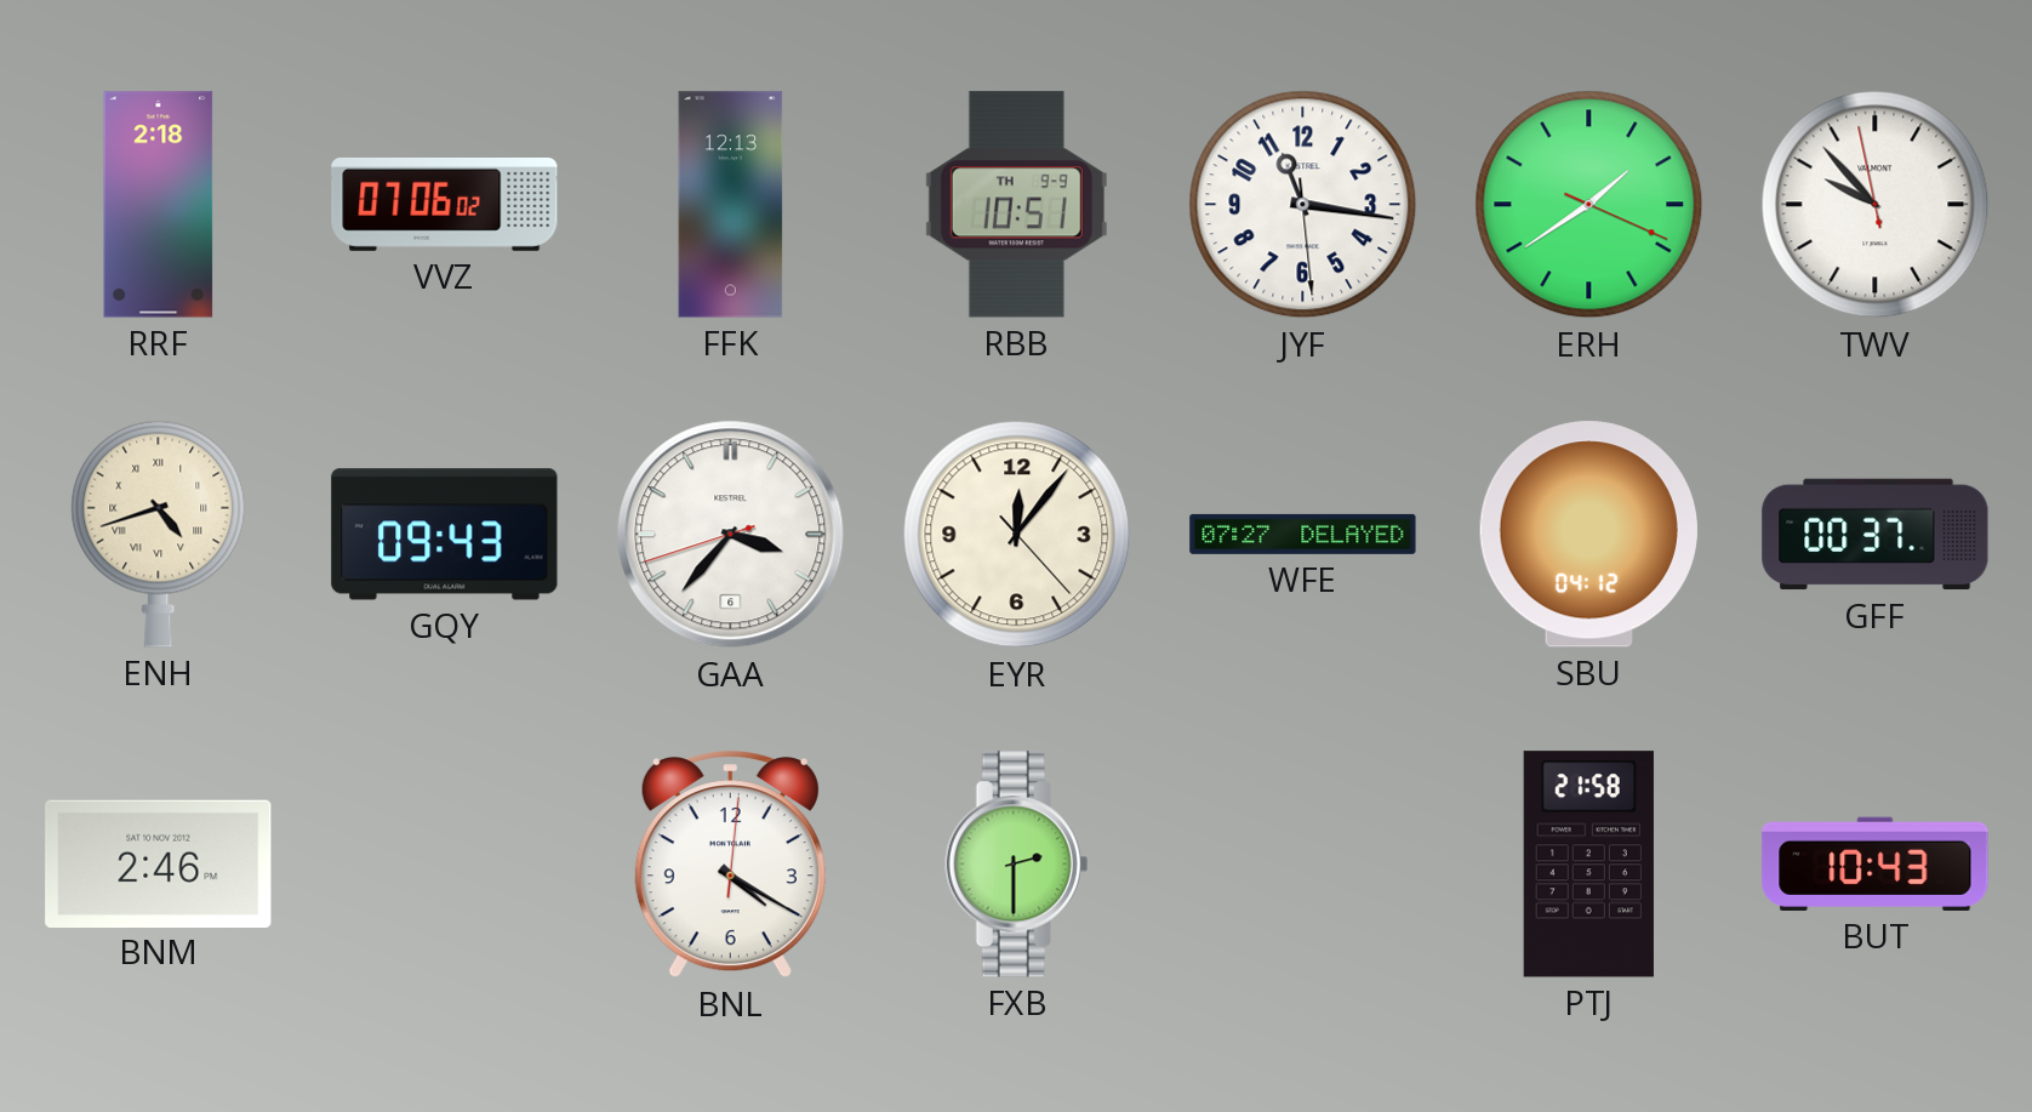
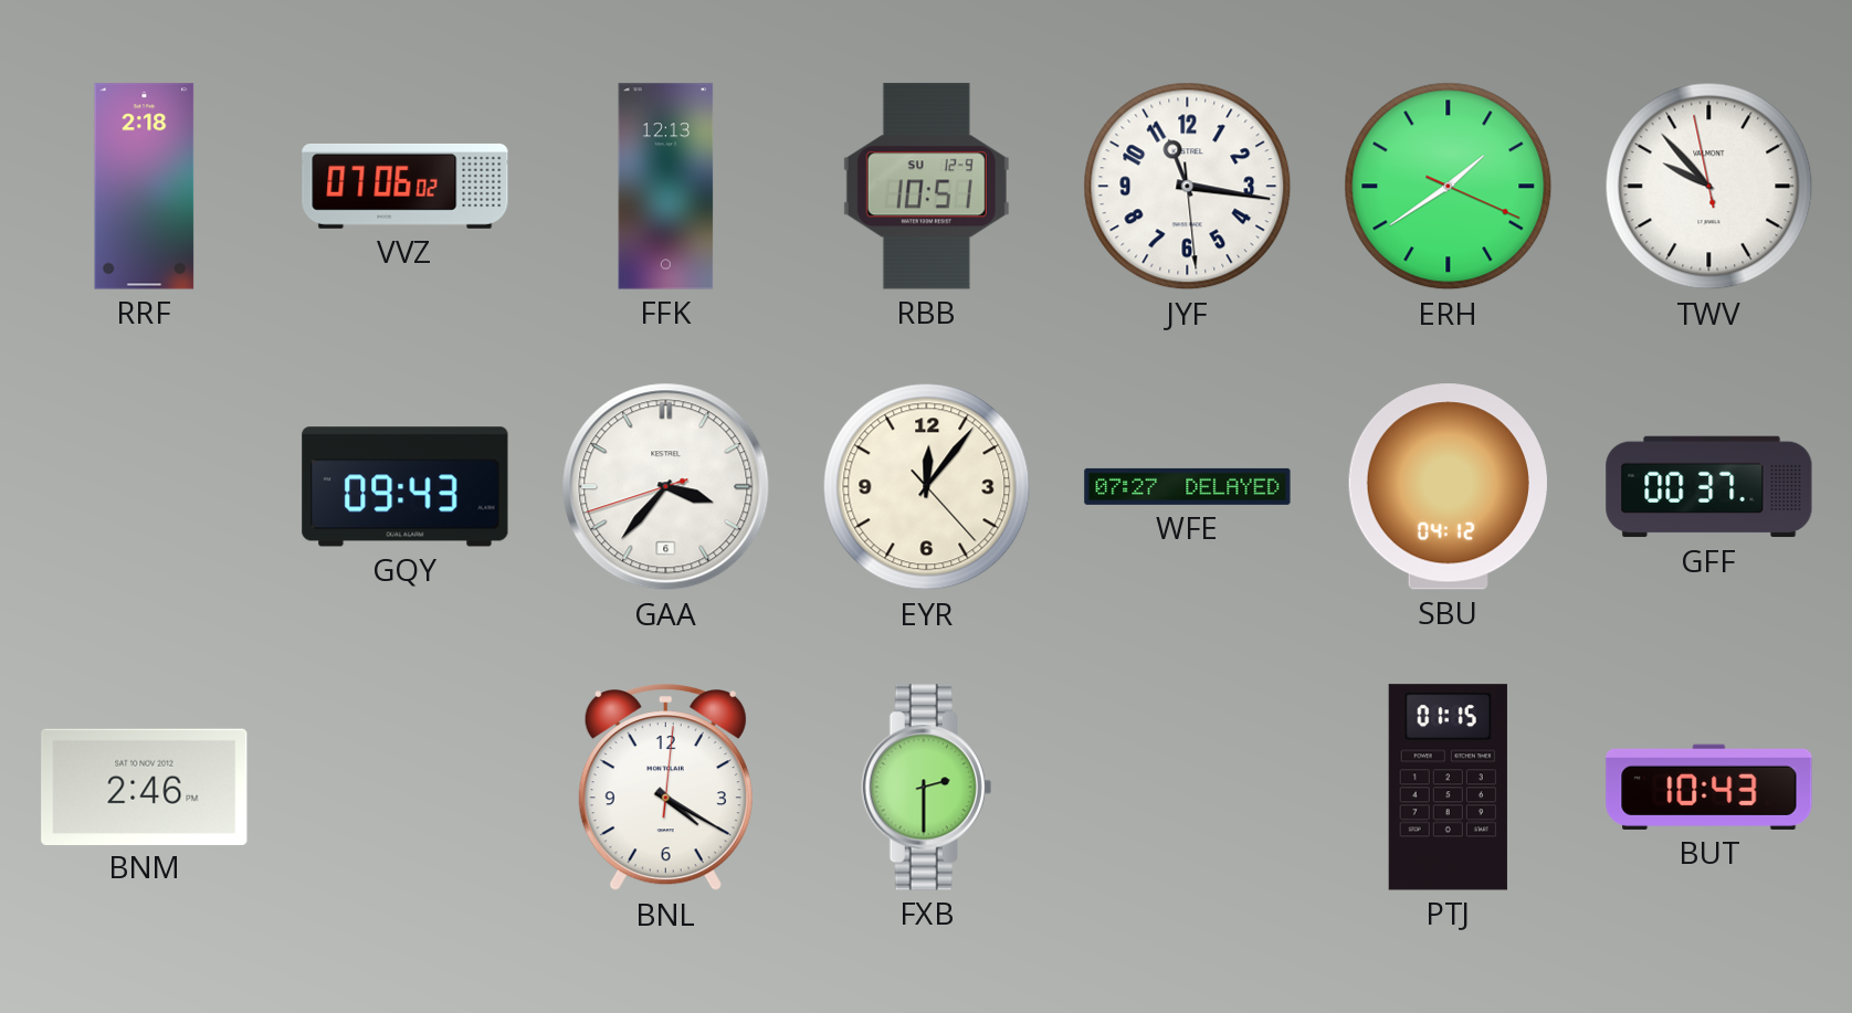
RBB date: TH 9-9 -> SU 12-9
ENH: 4:42 -> none
PTJ: 21:58 -> 01:15
